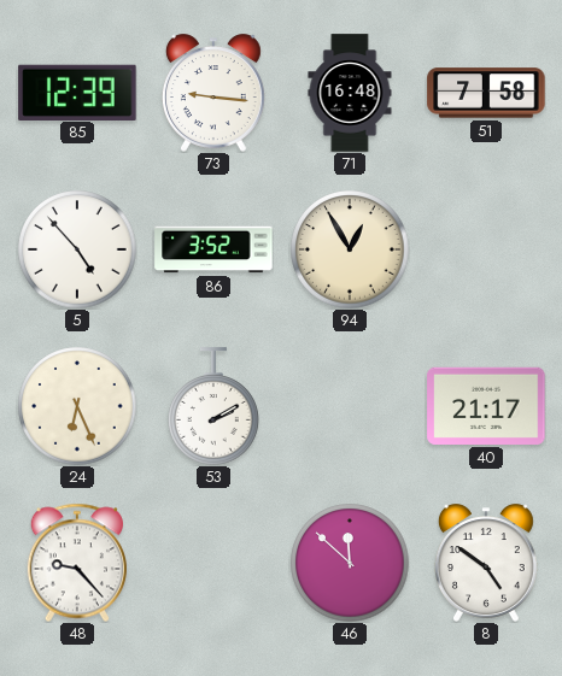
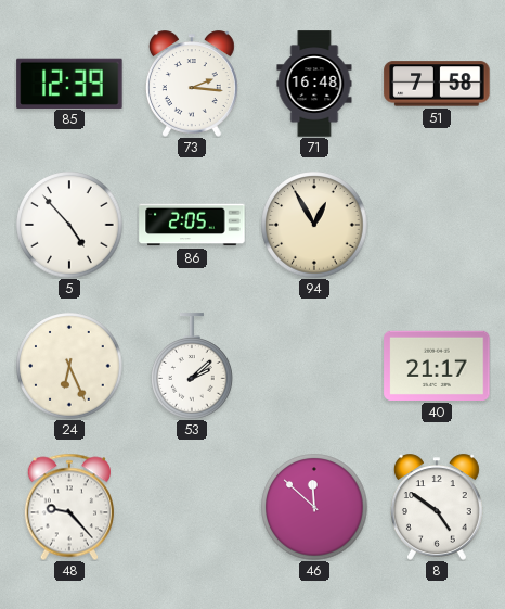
73: 9:16 -> 2:16
86: 3:52 -> 2:05
53: 2:10 -> 2:08
